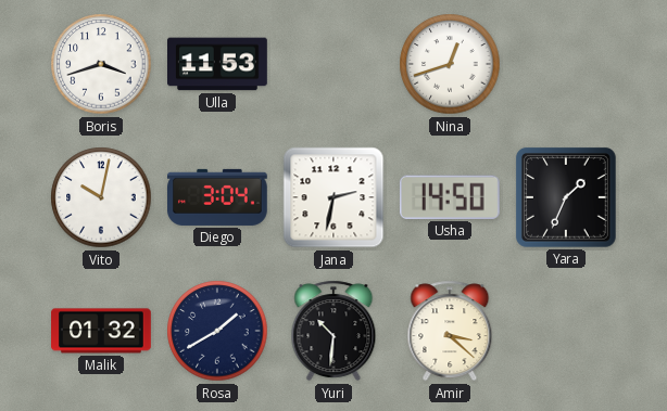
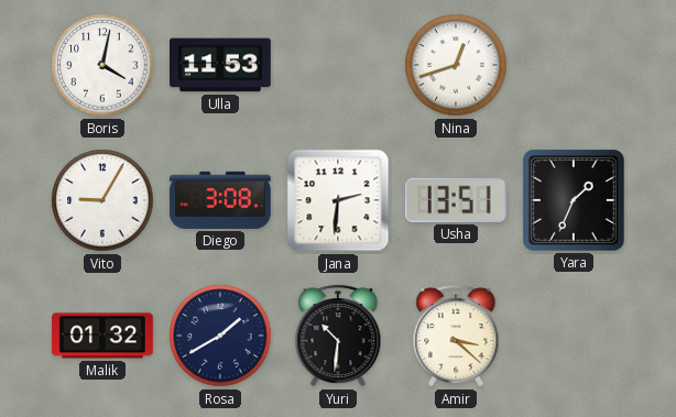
Boris: 3:42 -> 4:02
Vito: 10:02 -> 9:05
Diego: 3:04 -> 3:08
Jana: 2:32 -> 2:31
Usha: 14:50 -> 13:51
